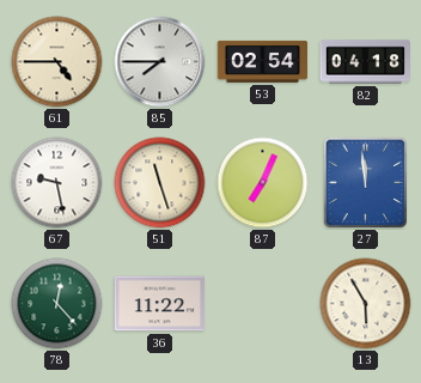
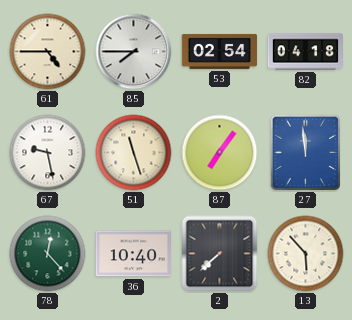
87: 7:04 -> 7:06
36: 11:22 -> 10:40
2: none -> 7:38
13: 5:55 -> 5:53
